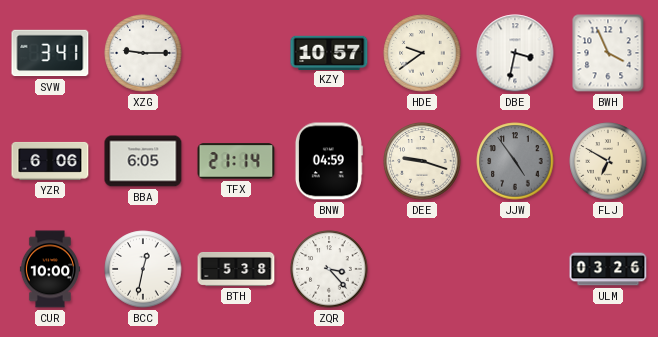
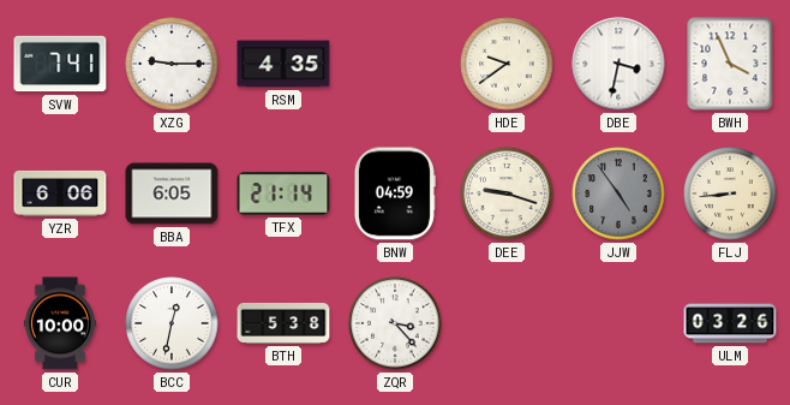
SVW: 3:41 -> 7:41
RSM: none -> 4:35
KZY: 10:57 -> none
FLJ: 6:50 -> 8:44
